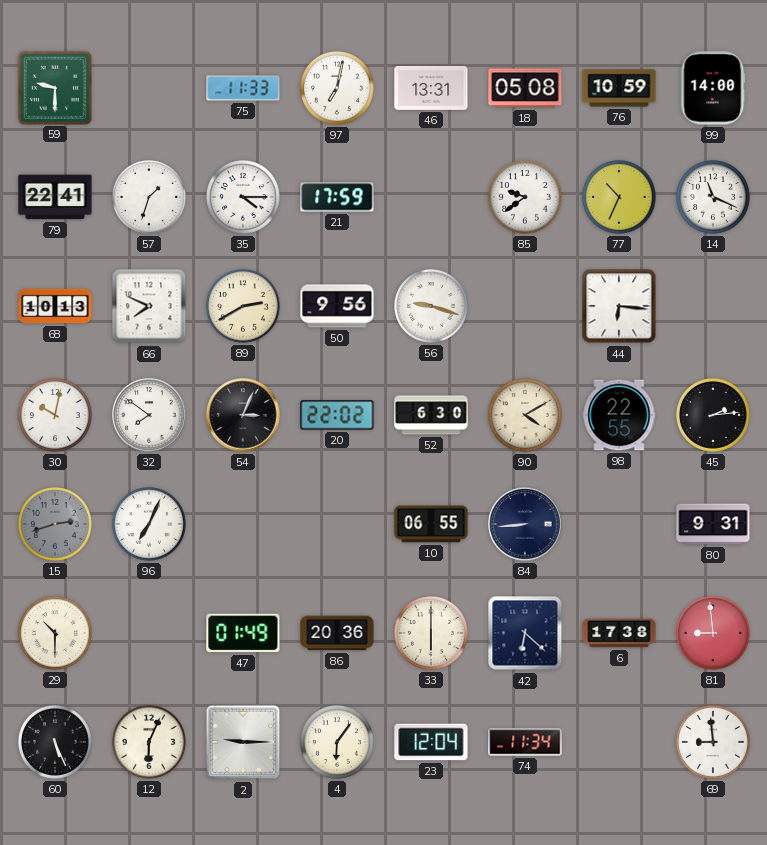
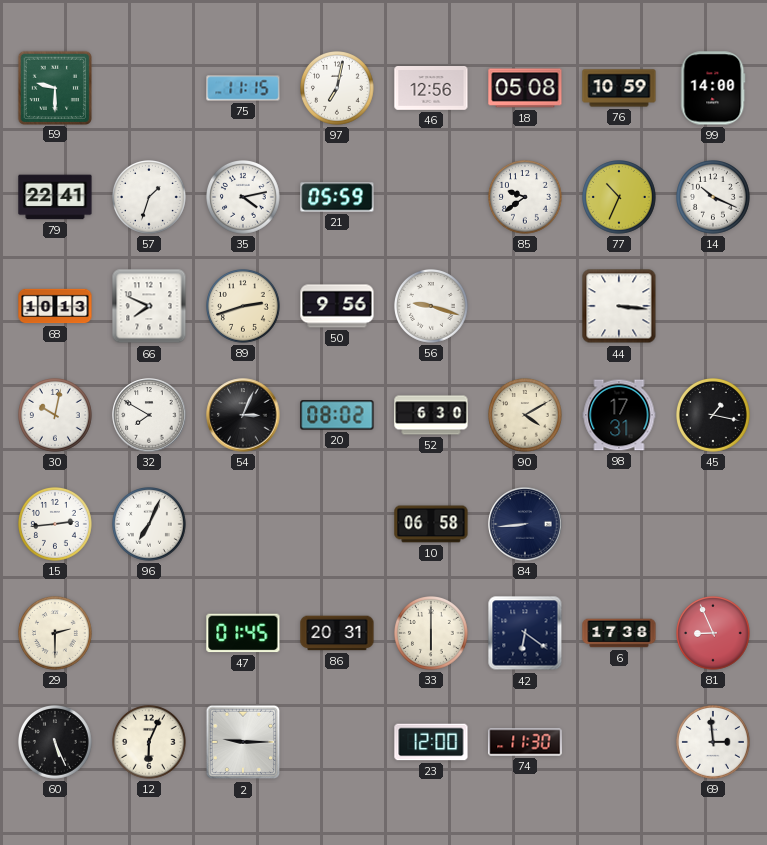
75: 11:33 -> 11:15
46: 13:31 -> 12:56
35: 4:15 -> 4:13
21: 17:59 -> 05:59
14: 11:19 -> 10:19
89: 2:40 -> 2:42
44: 6:16 -> 3:16
32: 7:51 -> 7:50
20: 22:02 -> 08:02
98: 22:55 -> 17:31
45: 2:14 -> 1:17
15: 2:42 -> 2:44
15 dial: grey -> white
10: 06:55 -> 06:58
80: 9:31 -> none
29: 10:30 -> 2:30
47: 01:49 -> 01:45
86: 20:36 -> 20:31
42: 6:22 -> 6:21
81: 8:59 -> 8:56
4: 6:06 -> none
23: 12:04 -> 12:00
74: 11:34 -> 11:30
69: 8:59 -> 2:59
